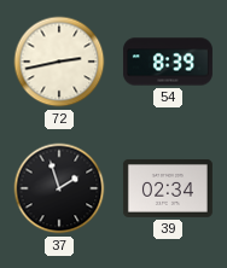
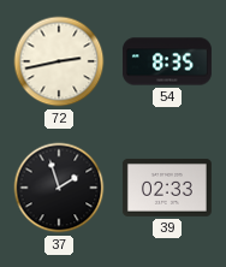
54: 8:39 -> 8:35
39: 02:34 -> 02:33
